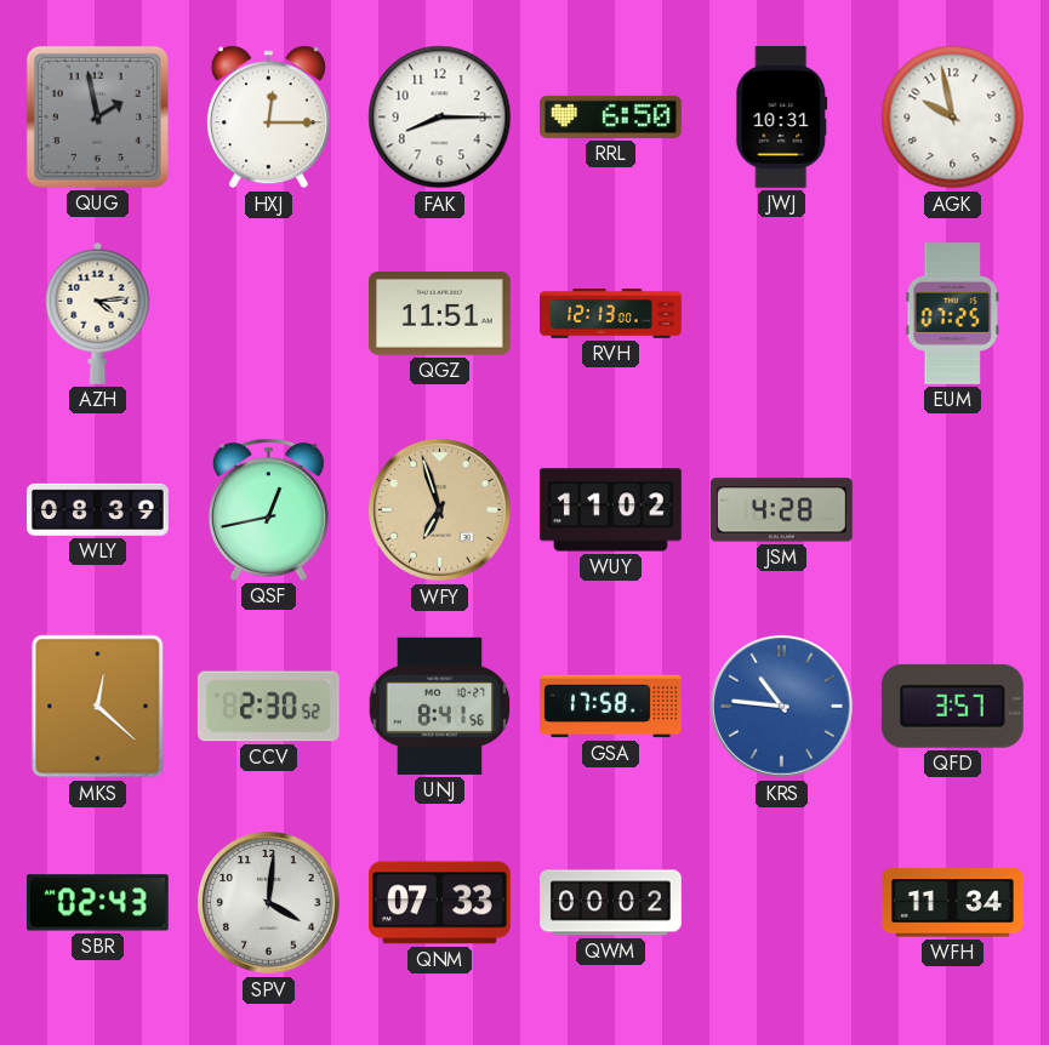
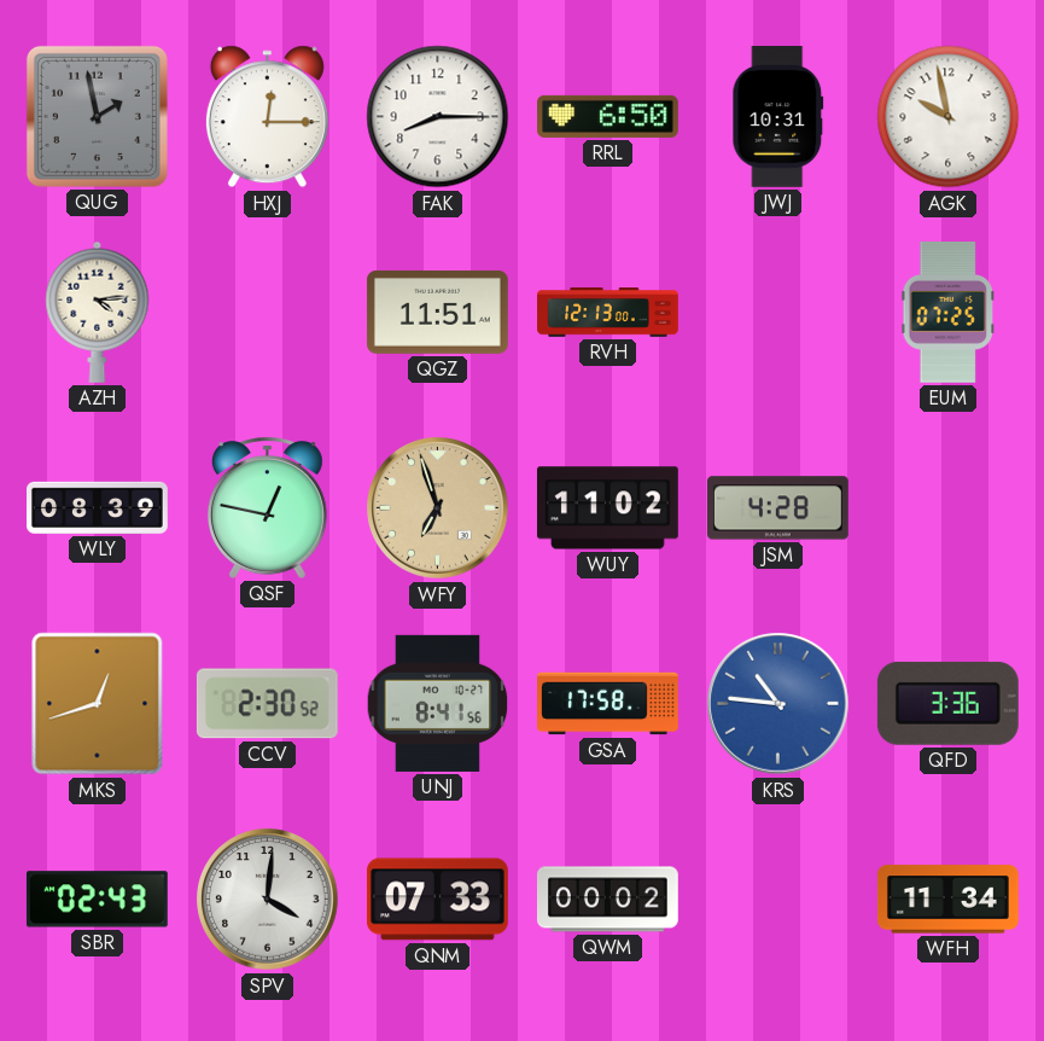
QSF: 12:43 -> 12:47
MKS: 12:22 -> 12:42
QFD: 3:57 -> 3:36
